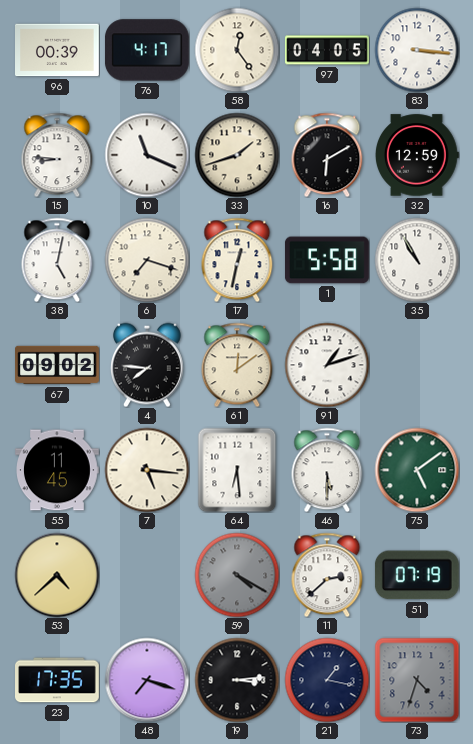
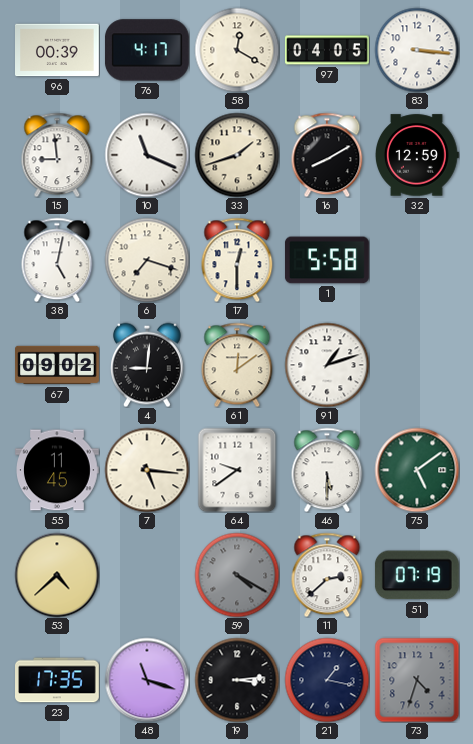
58: 12:24 -> 12:20
15: 8:46 -> 8:59
16: 6:10 -> 8:10
17: 12:32 -> 12:30
35: 10:55 -> none
4: 7:46 -> 9:01
64: 6:29 -> 9:39
48: 7:18 -> 11:18
